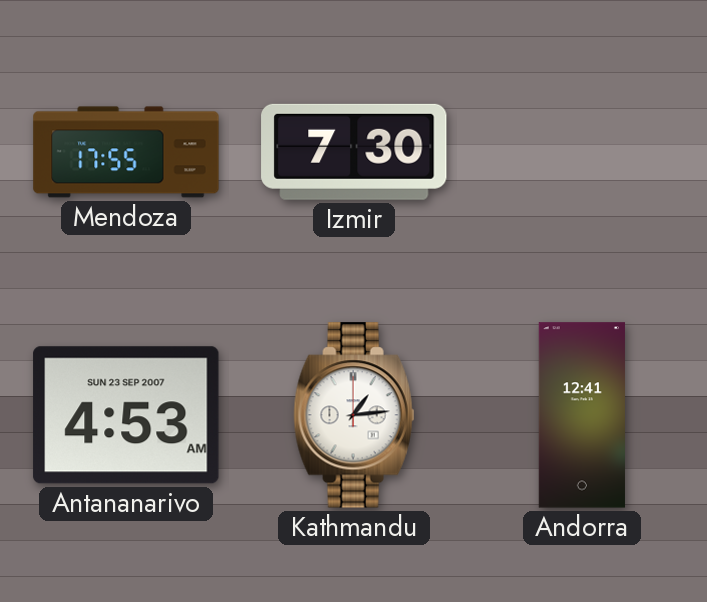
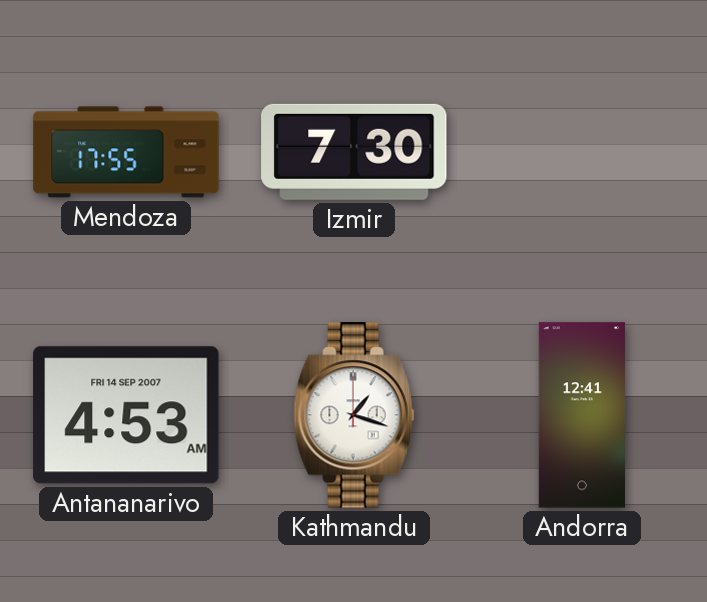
Antananarivo date: SUN 23 SEP 2007 -> FRI 14 SEP 2007
Kathmandu: 1:14 -> 1:18
